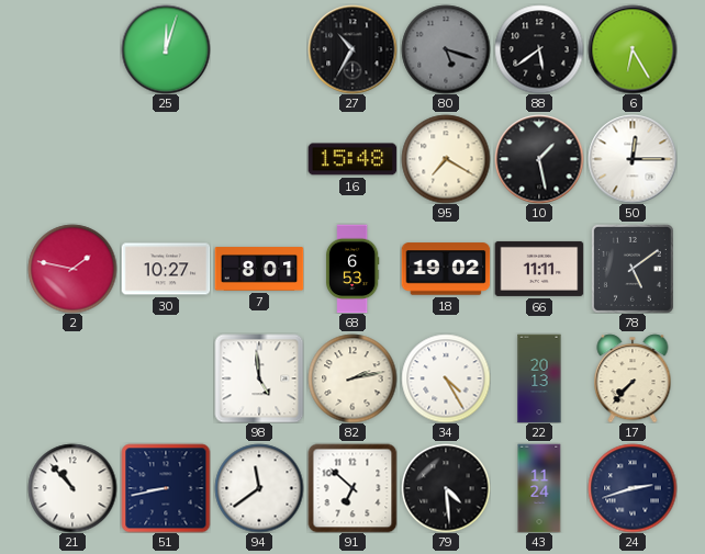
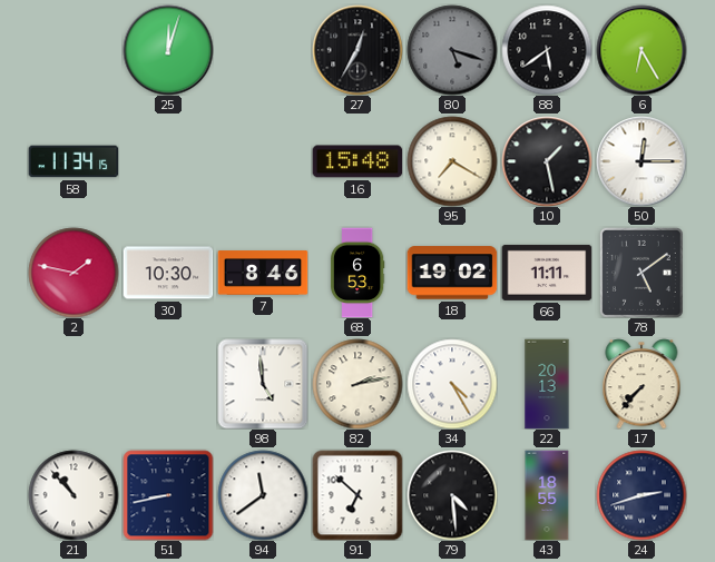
27: 10:35 -> 12:35
58: none -> 11:34
30: 10:27 -> 10:30
7: 8:01 -> 8:46
43: 11:24 -> 18:55
